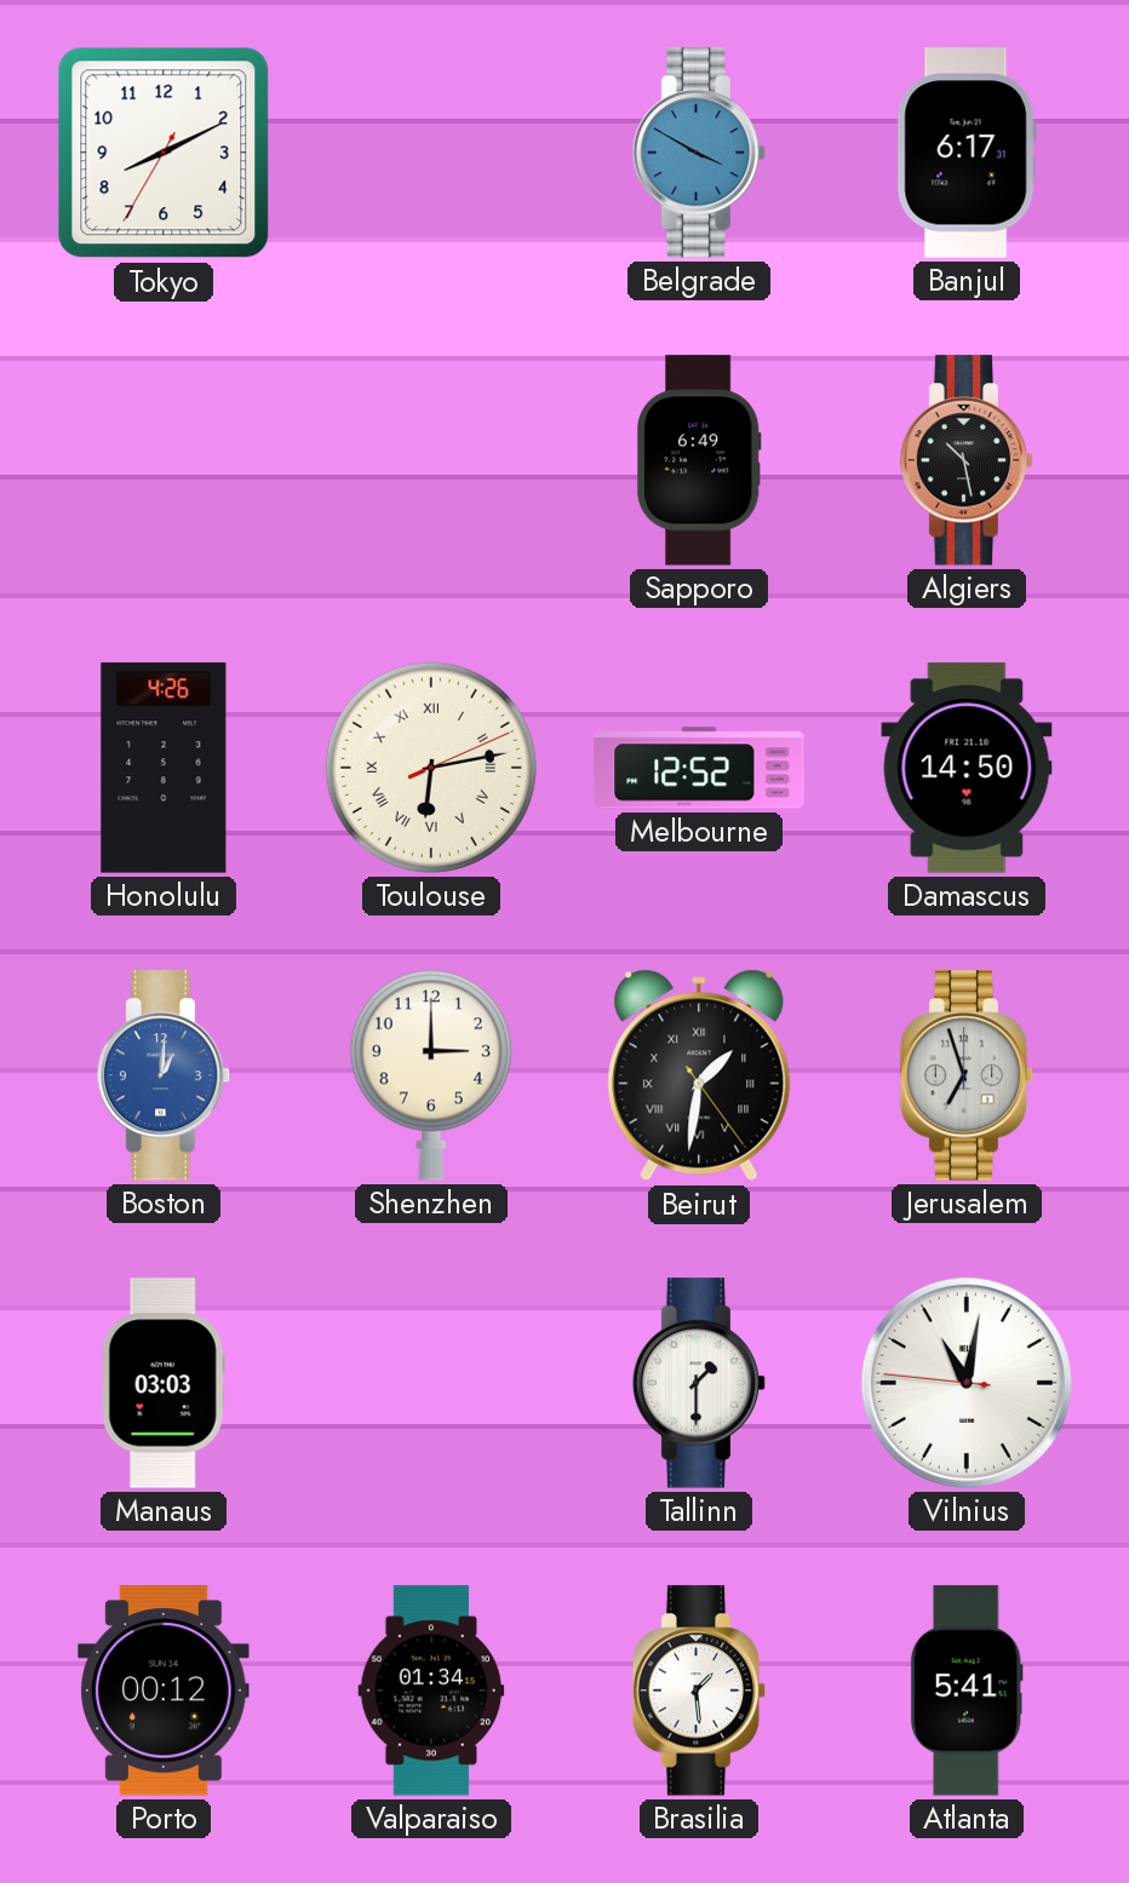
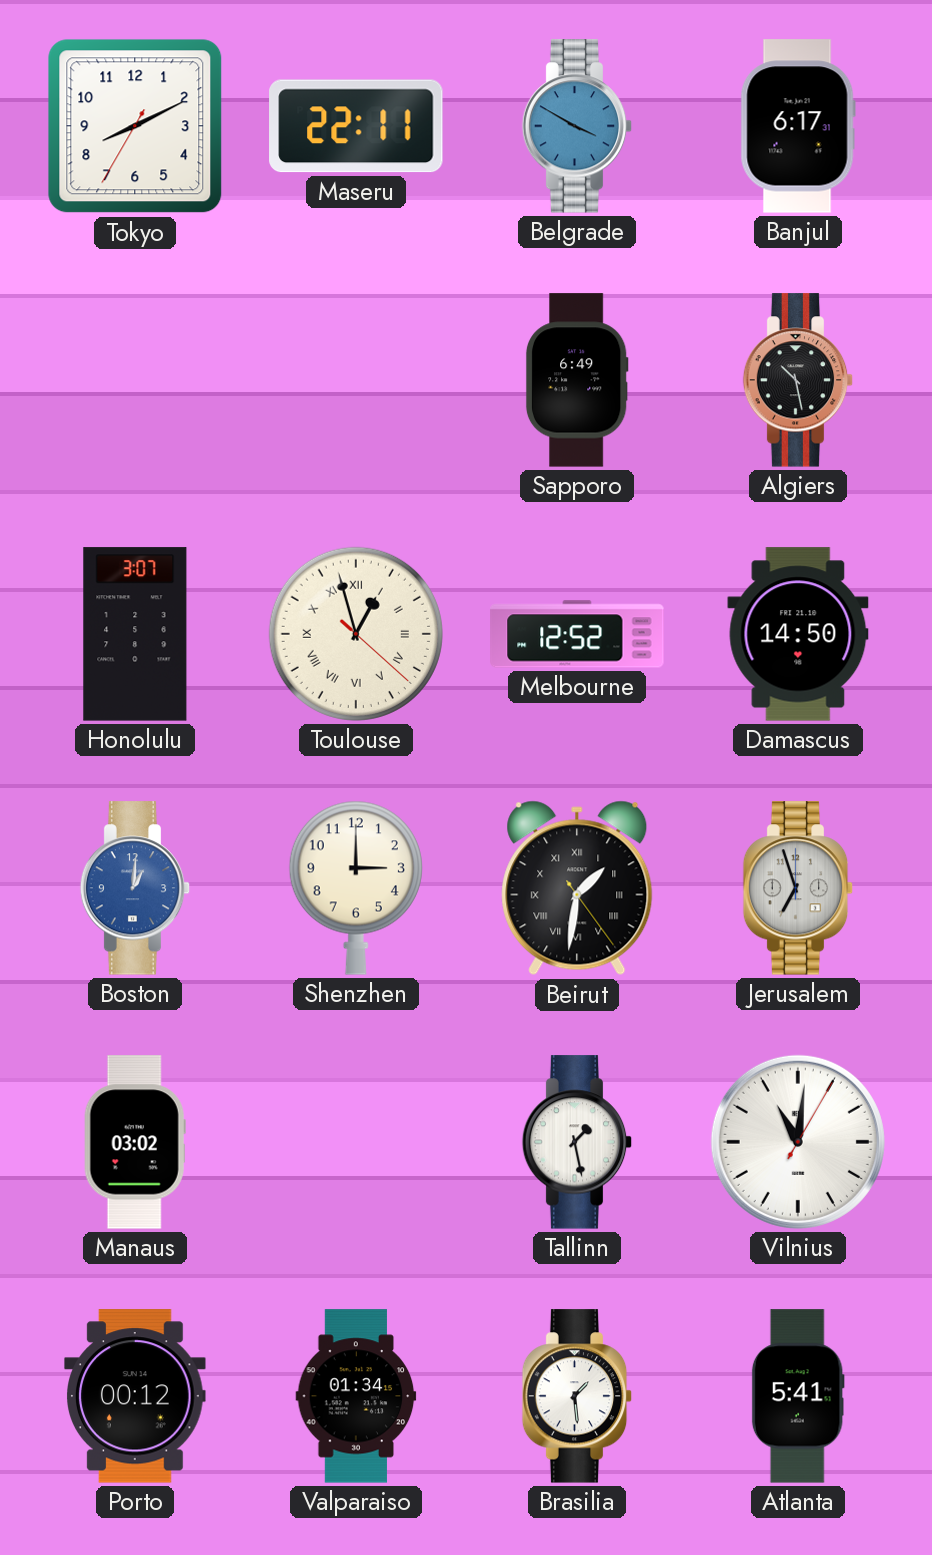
Maseru: none -> 22:11
Honolulu: 4:26 -> 3:07
Toulouse: 6:13 -> 12:57
Manaus: 03:03 -> 03:02
Tallinn: 1:30 -> 1:28
Vilnius: 11:01:46 -> 11:01:05
